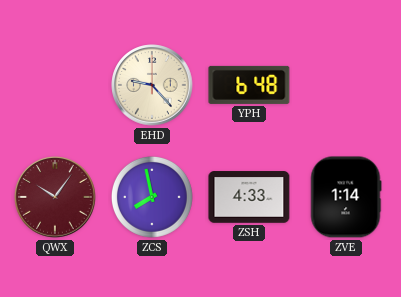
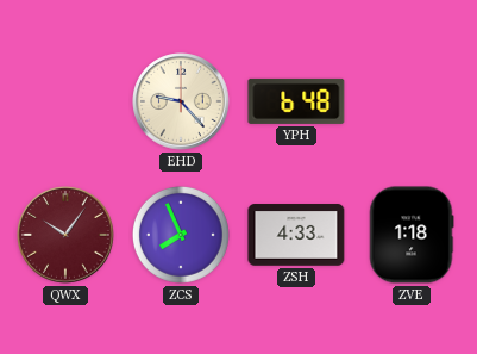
ZCS: 7:58 -> 7:56
ZVE: 1:14 -> 1:18
